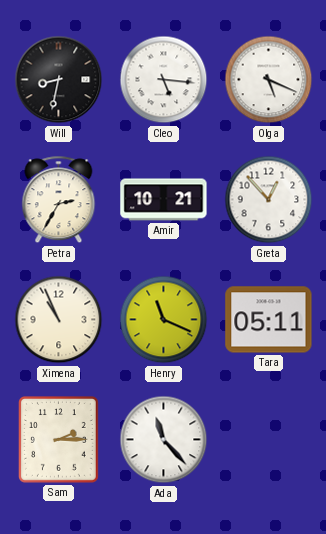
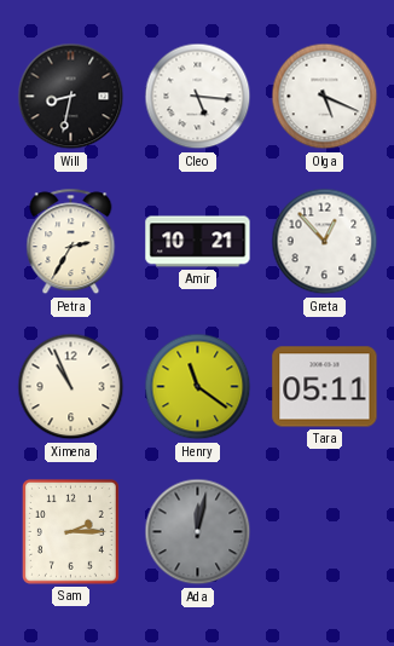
Henry: 11:19 -> 11:21
Ada: 11:23 -> 12:02
Ada dial: white -> grey
